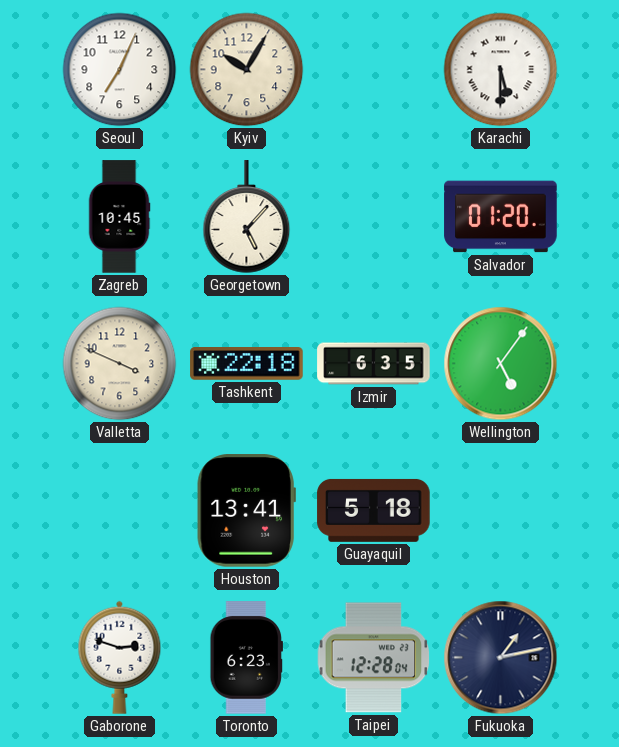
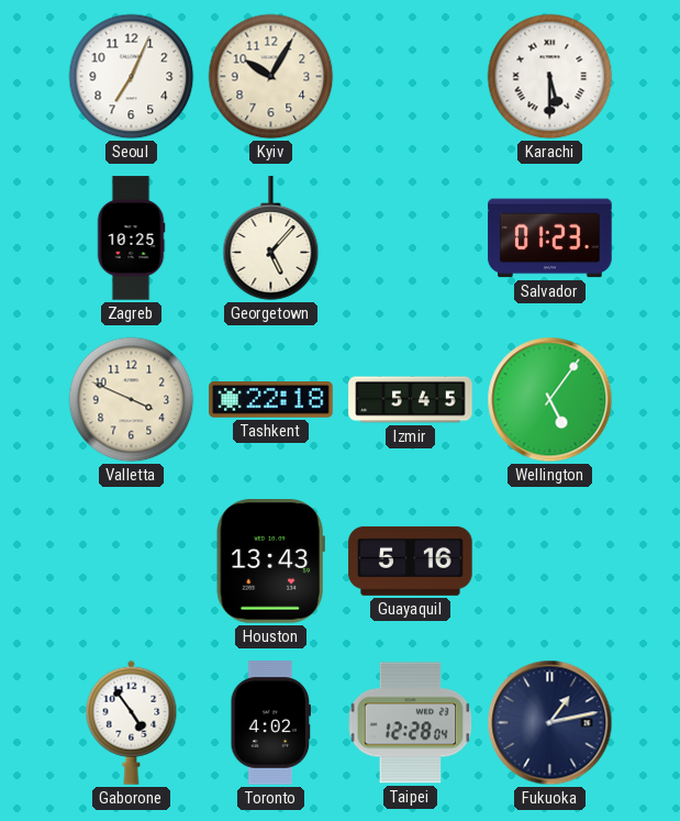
Zagreb: 10:45 -> 10:25
Salvador: 01:20 -> 01:23
Izmir: 6:35 -> 5:45
Houston: 13:41 -> 13:43
Guayaquil: 5:18 -> 5:16
Gaborone: 2:48 -> 4:54
Toronto: 6:23 -> 4:02
